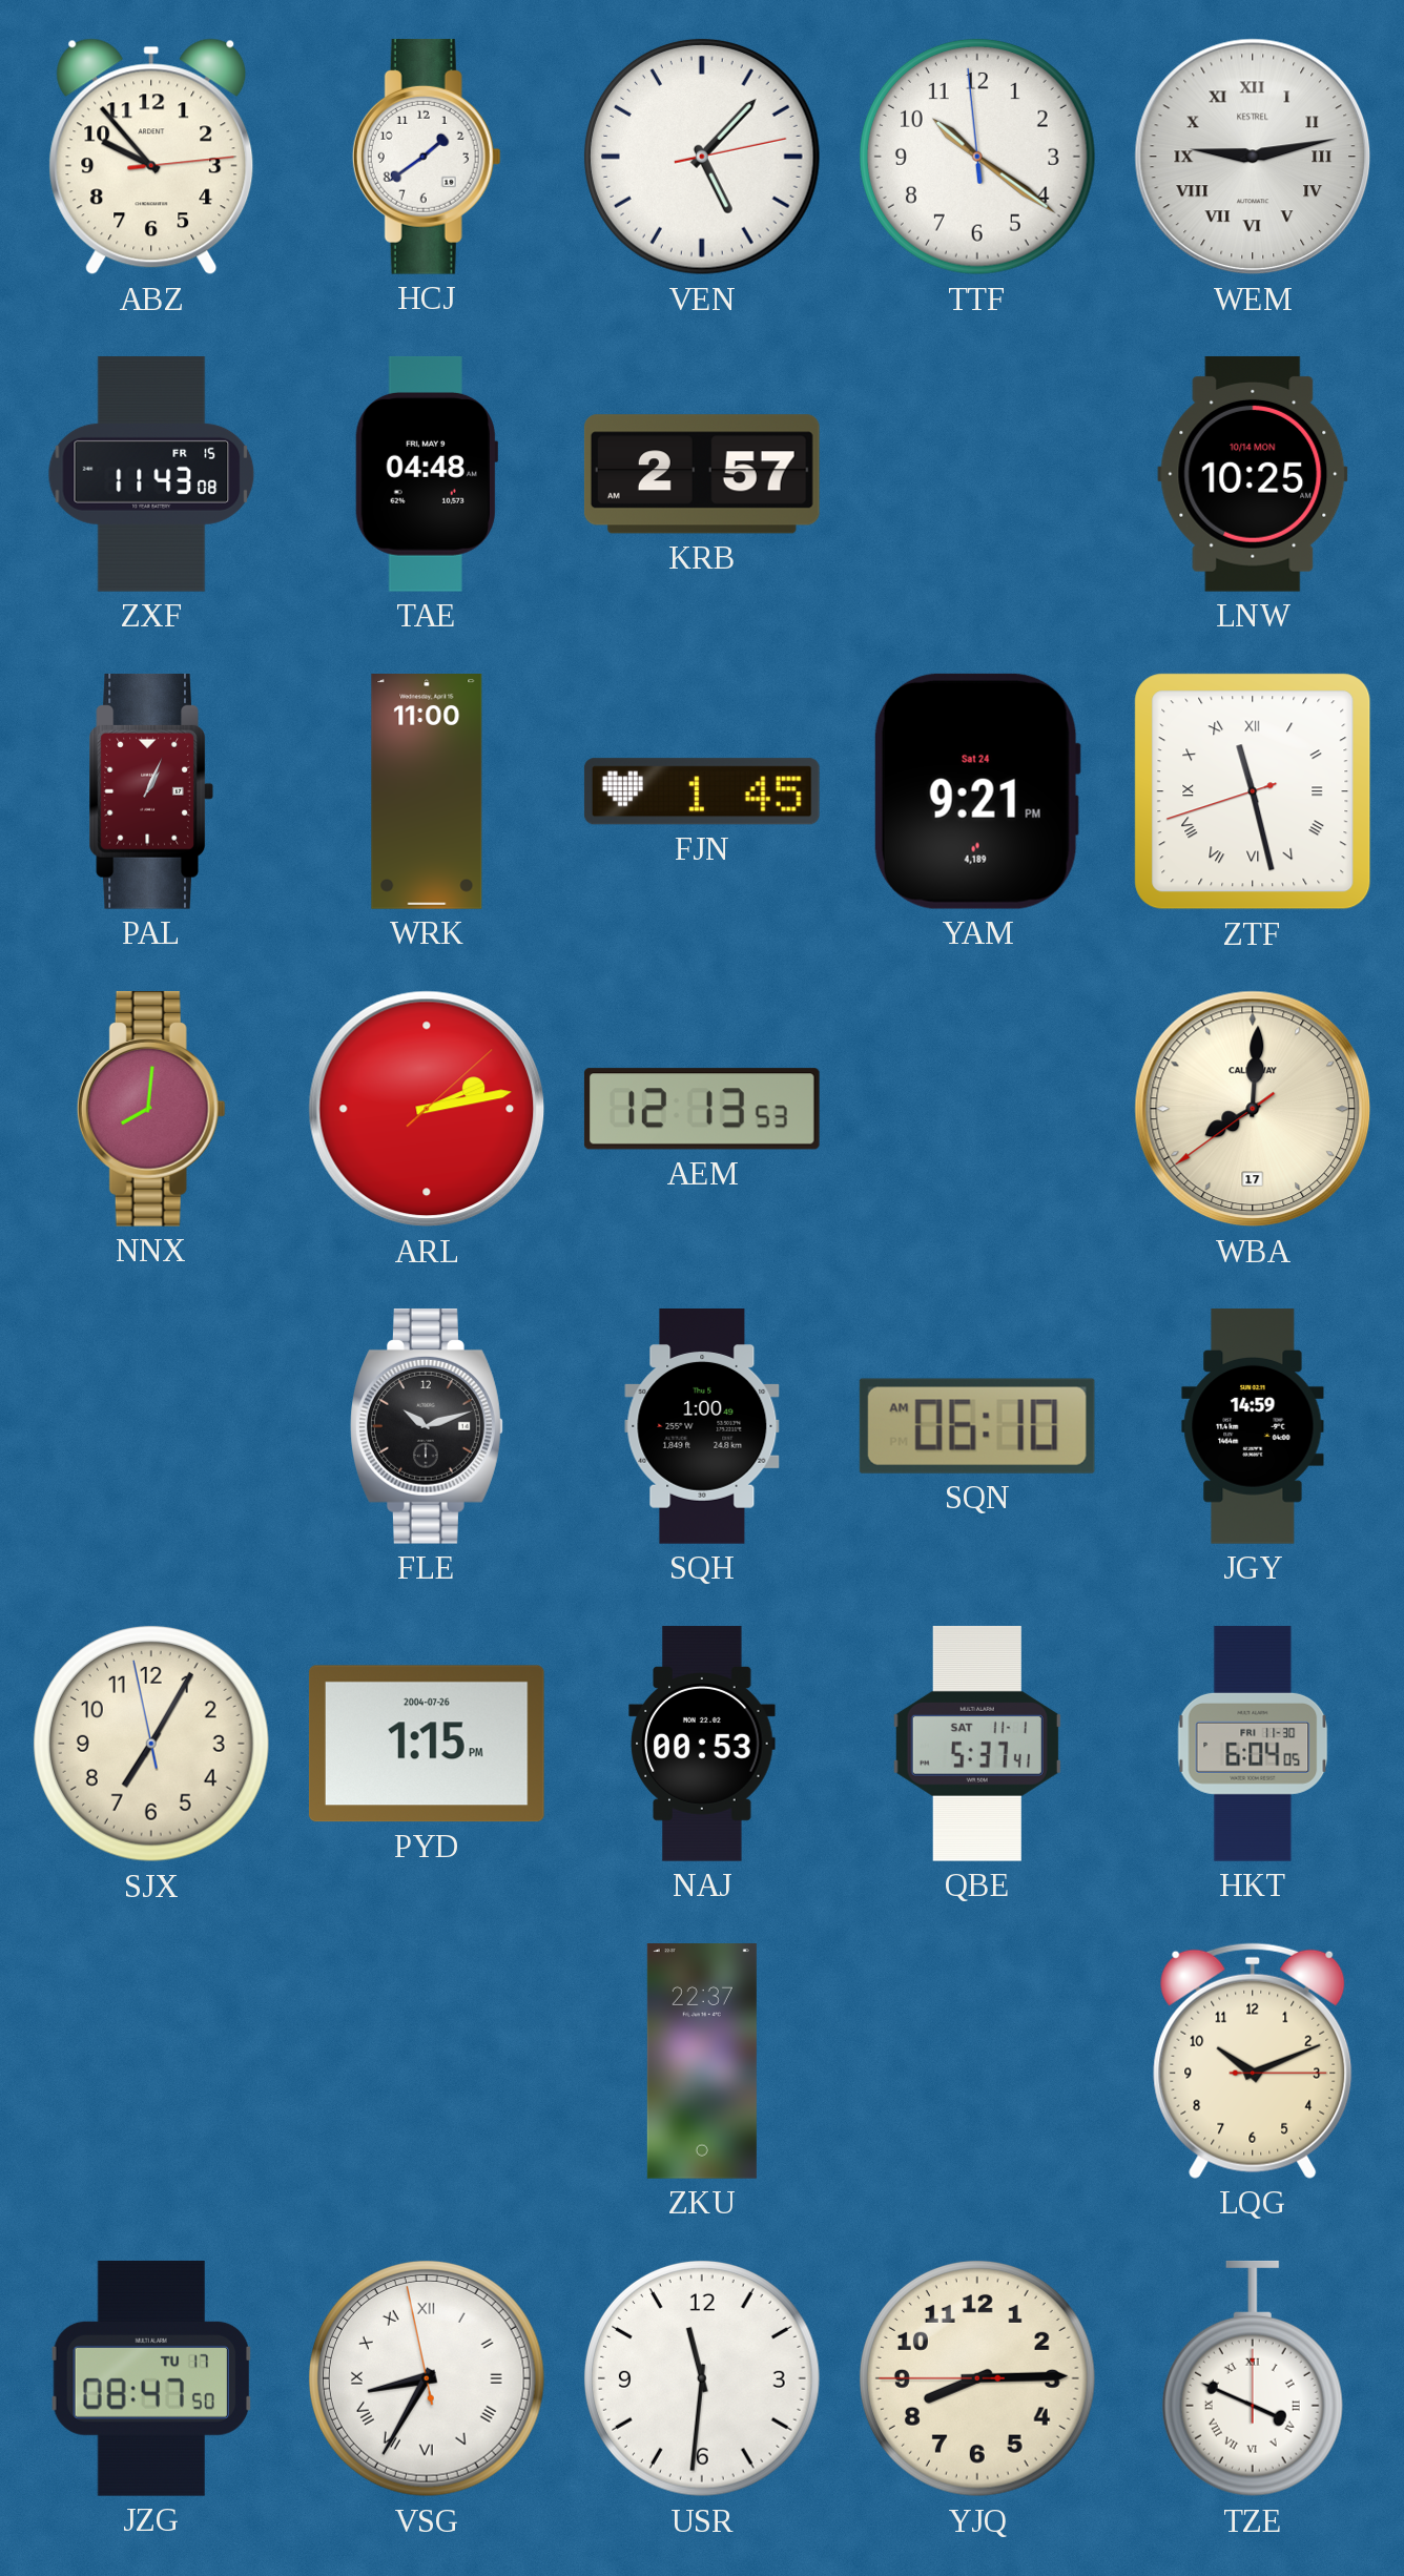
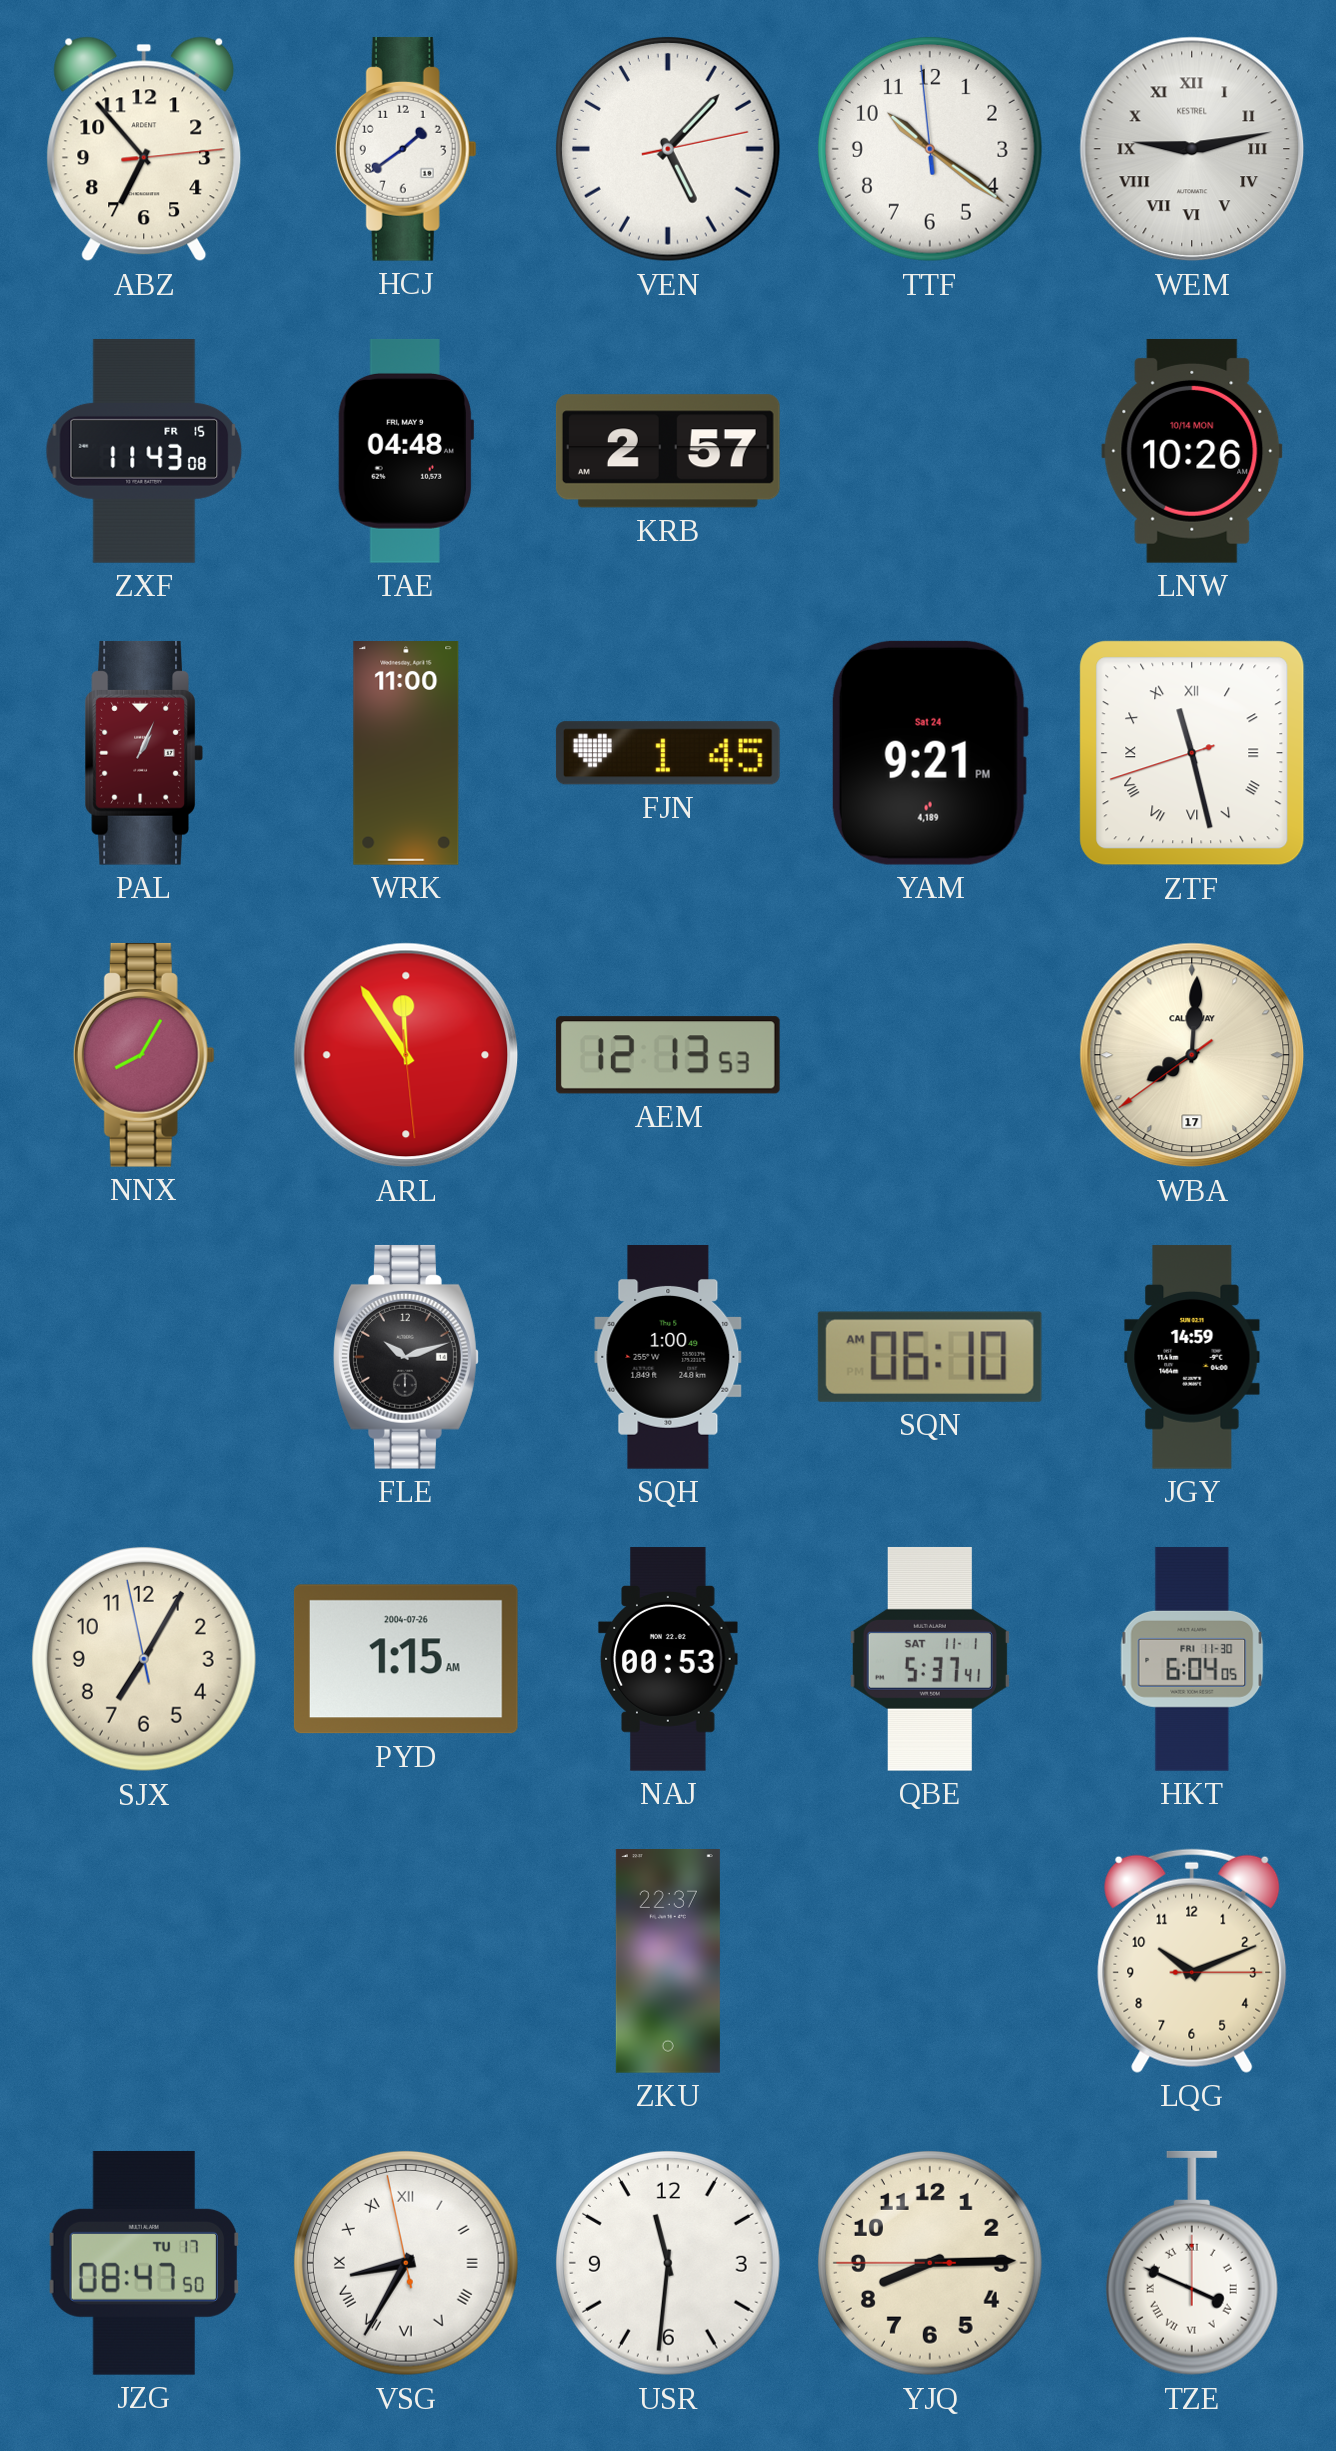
ABZ: 9:53 -> 6:53
LNW: 10:25 -> 10:26
NNX: 8:01 -> 8:05
ARL: 2:13 -> 11:54
PYD: 1:15 PM -> 1:15 AM
